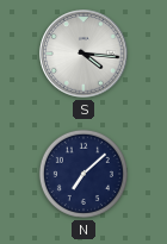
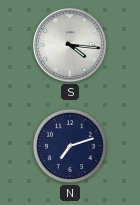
N: 7:08 -> 7:12
